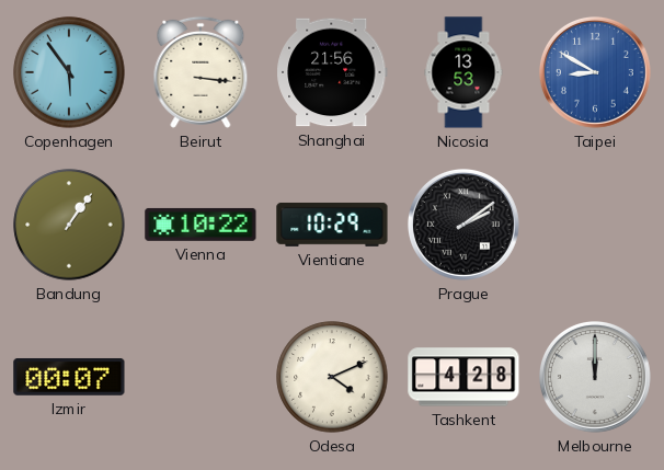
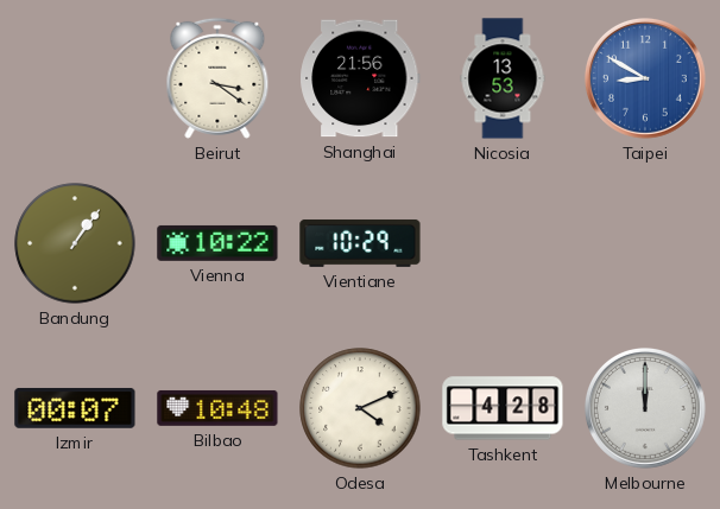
Copenhagen: 5:54 -> none
Beirut: 3:16 -> 3:21
Prague: 2:09 -> none
Bilbao: none -> 10:48
